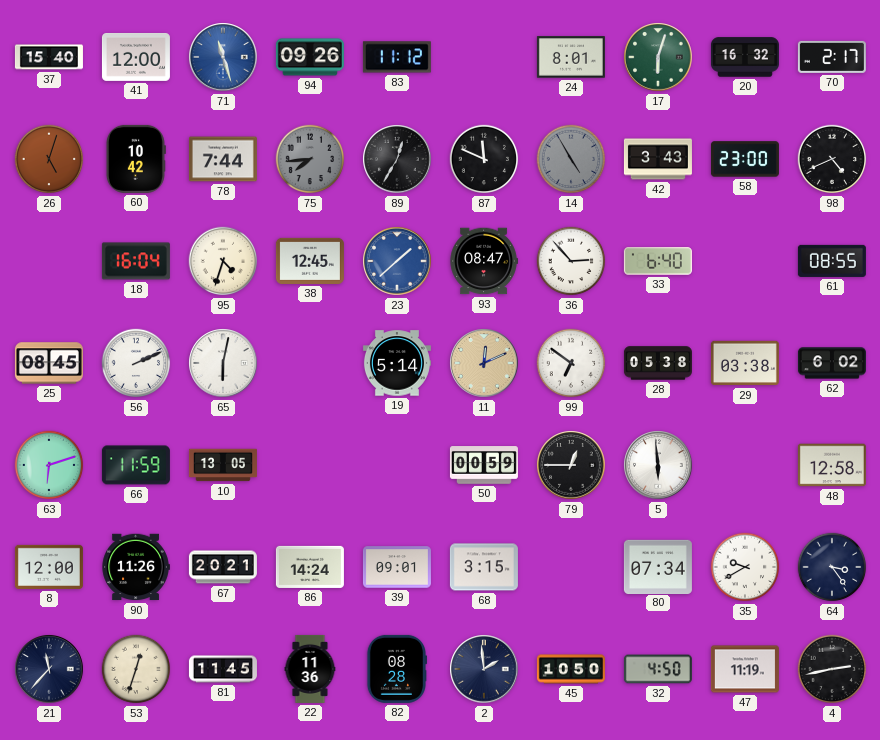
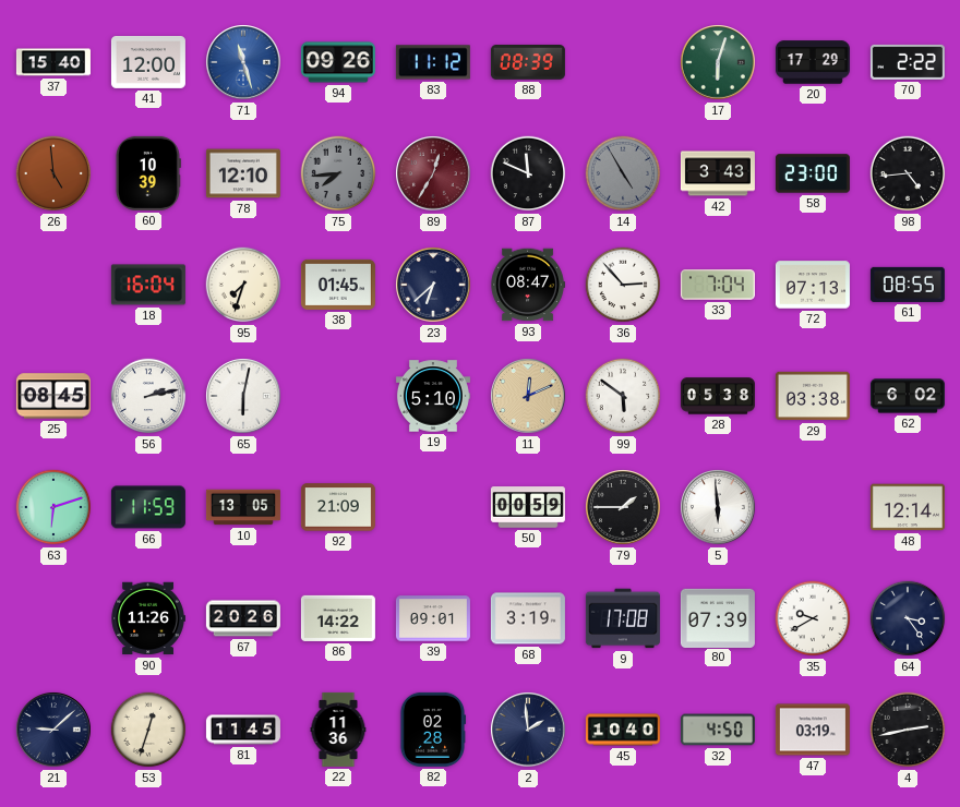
88: none -> 08:39
24: 8:01 -> none
20: 16:32 -> 17:29
70: 2:17 -> 2:22
26: 5:03 -> 4:59
60: 10:42 -> 10:39
78: 7:44 -> 12:10
89 dial: black -> burgundy
98: 4:41 -> 4:44
95: 4:33 -> 7:33
38: 12:45 -> 01:45
23: 1:38 -> 6:38
23 dial: blue -> navy
33: 6:40 -> 7:04
72: none -> 07:13
56: 2:11 -> 2:13
19: 5:14 -> 5:10
99: 6:51 -> 5:51
92: none -> 21:09
79: 12:45 -> 1:45
48: 12:58 -> 12:14
8: 12:00 -> none
67: 20:21 -> 20:26
86: 14:24 -> 14:22
68: 3:15 -> 3:19
9: none -> 17:08
80: 07:34 -> 07:39
21: 11:37 -> 9:08
82: 08:28 -> 02:28
45: 10:50 -> 10:40
47: 11:19 -> 03:19
